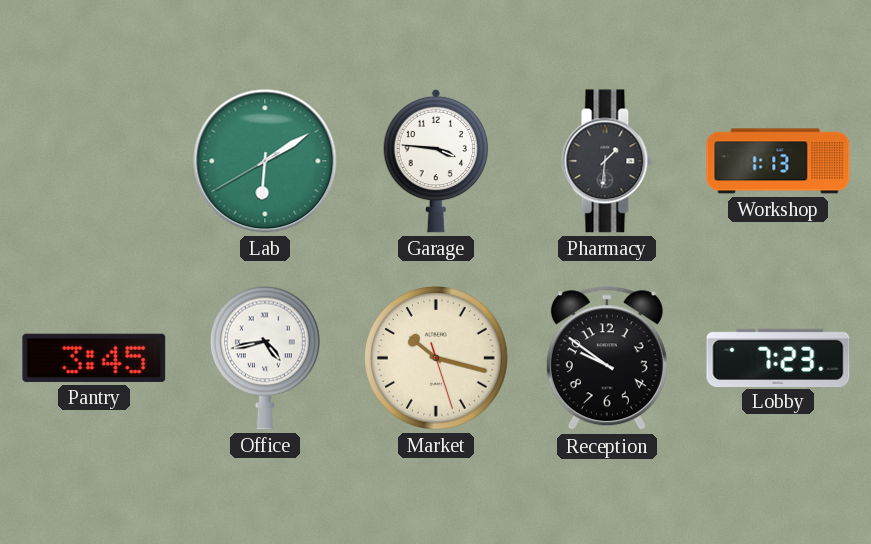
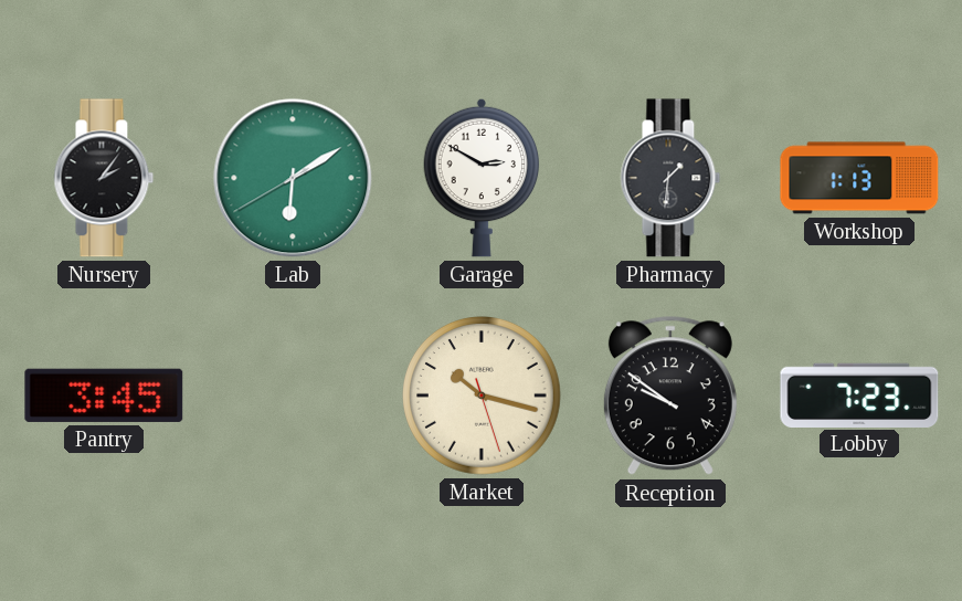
Nursery: none -> 2:06
Garage: 3:46 -> 2:50
Office: 4:43 -> none
